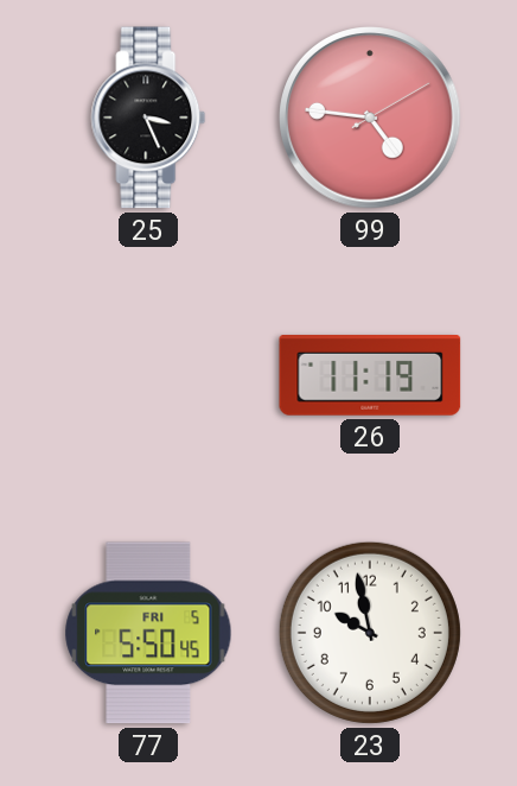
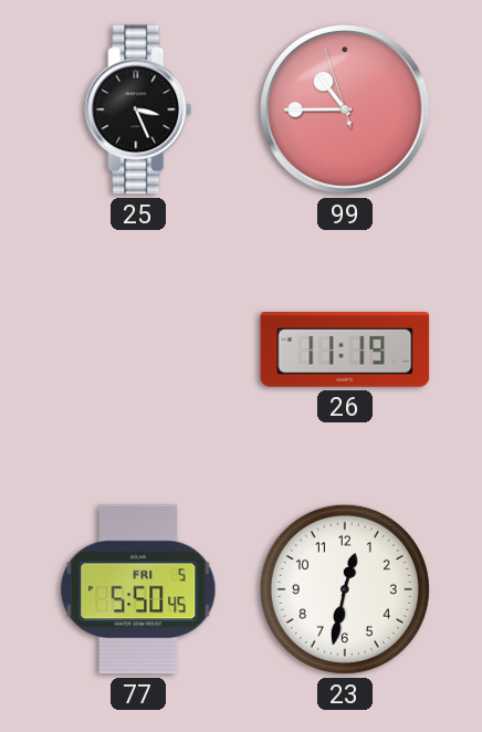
99: 4:46 -> 10:44
23: 9:58 -> 12:32
